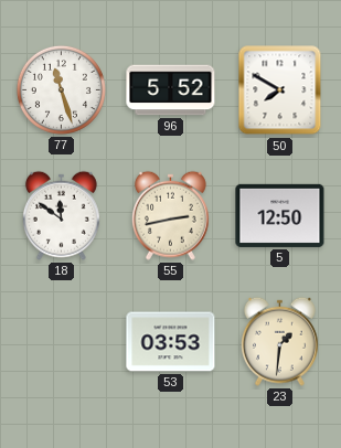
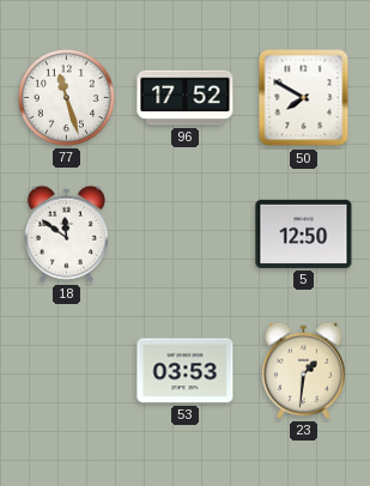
96: 5:52 -> 17:52
55: 2:43 -> none
